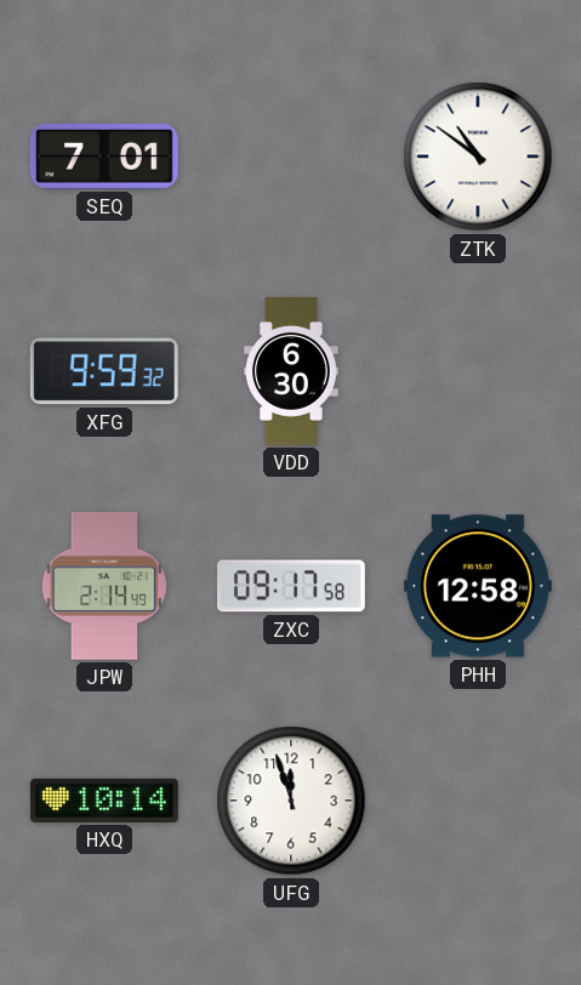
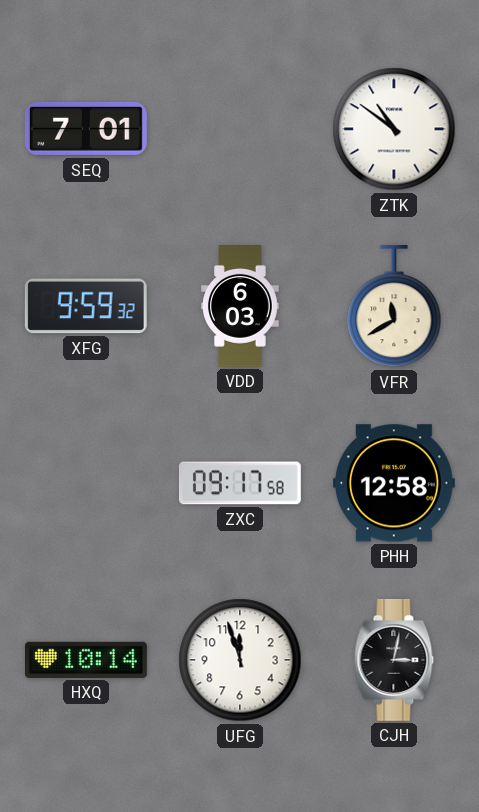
VDD: 6:30 -> 6:03
VFR: none -> 11:40
JPW: 2:14 -> none
CJH: none -> 3:02
